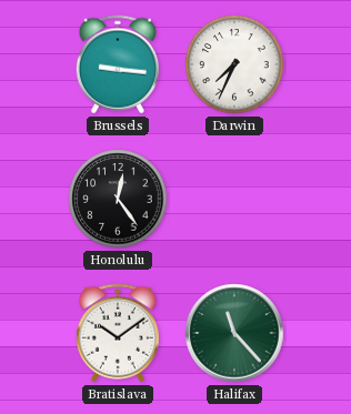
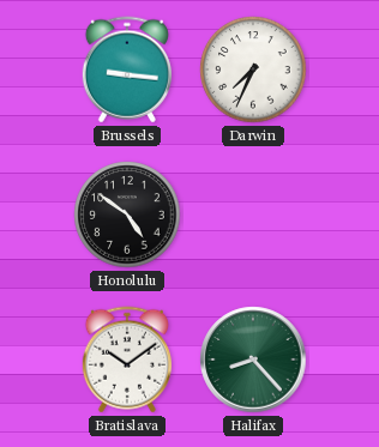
Honolulu: 12:24 -> 4:51
Halifax: 11:23 -> 8:23
